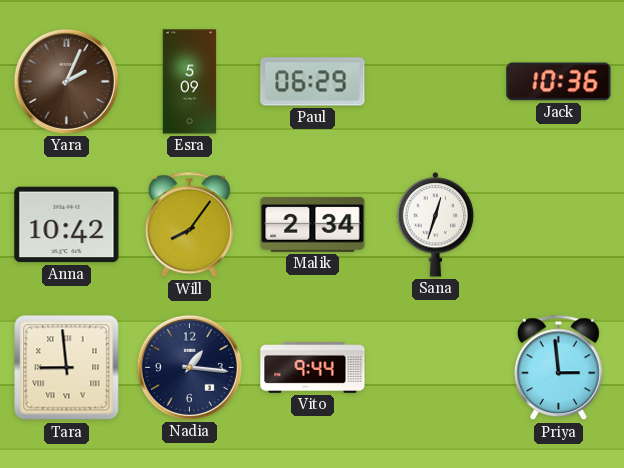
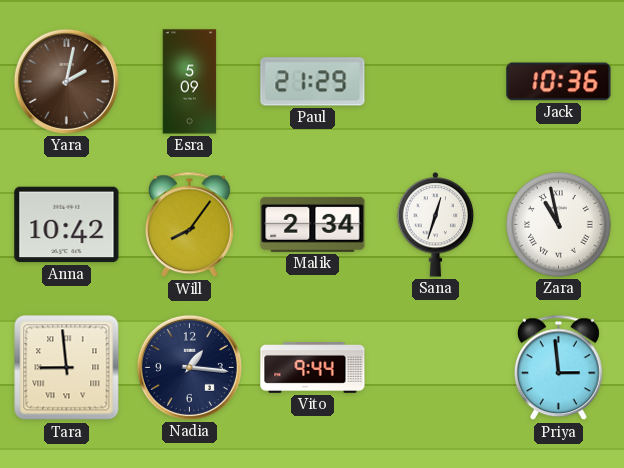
Yara: 2:04 -> 2:02
Paul: 06:29 -> 21:29
Zara: none -> 10:58
